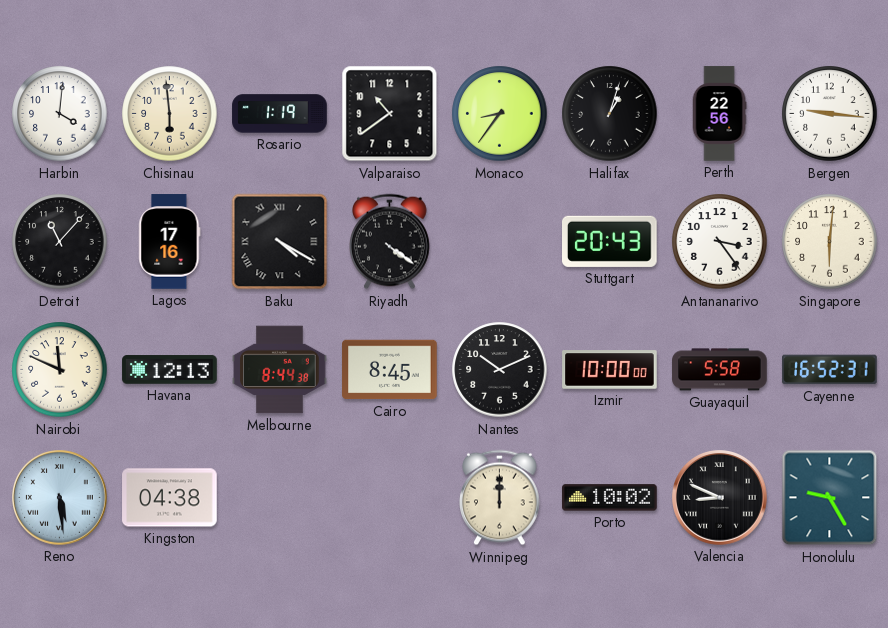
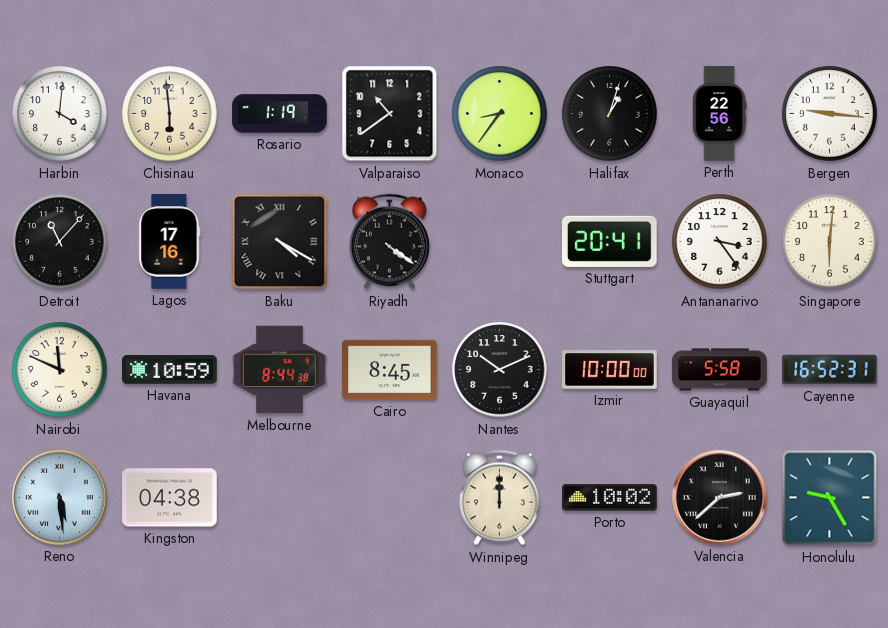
Stuttgart: 20:43 -> 20:41
Havana: 12:13 -> 10:59
Valencia: 8:49 -> 2:38
